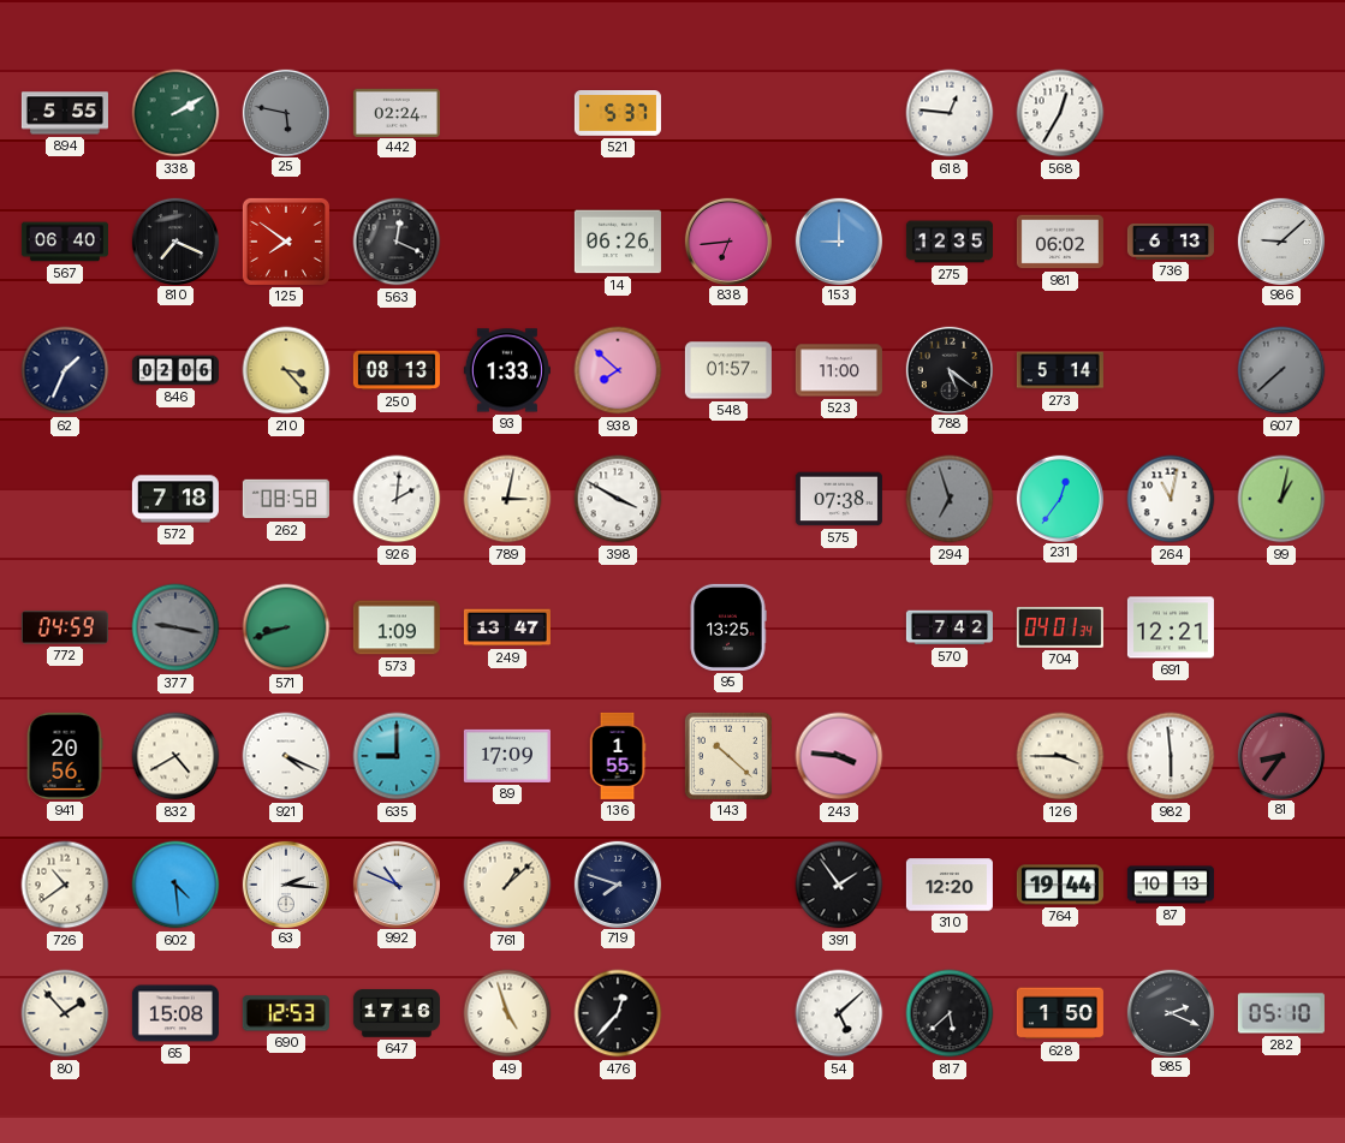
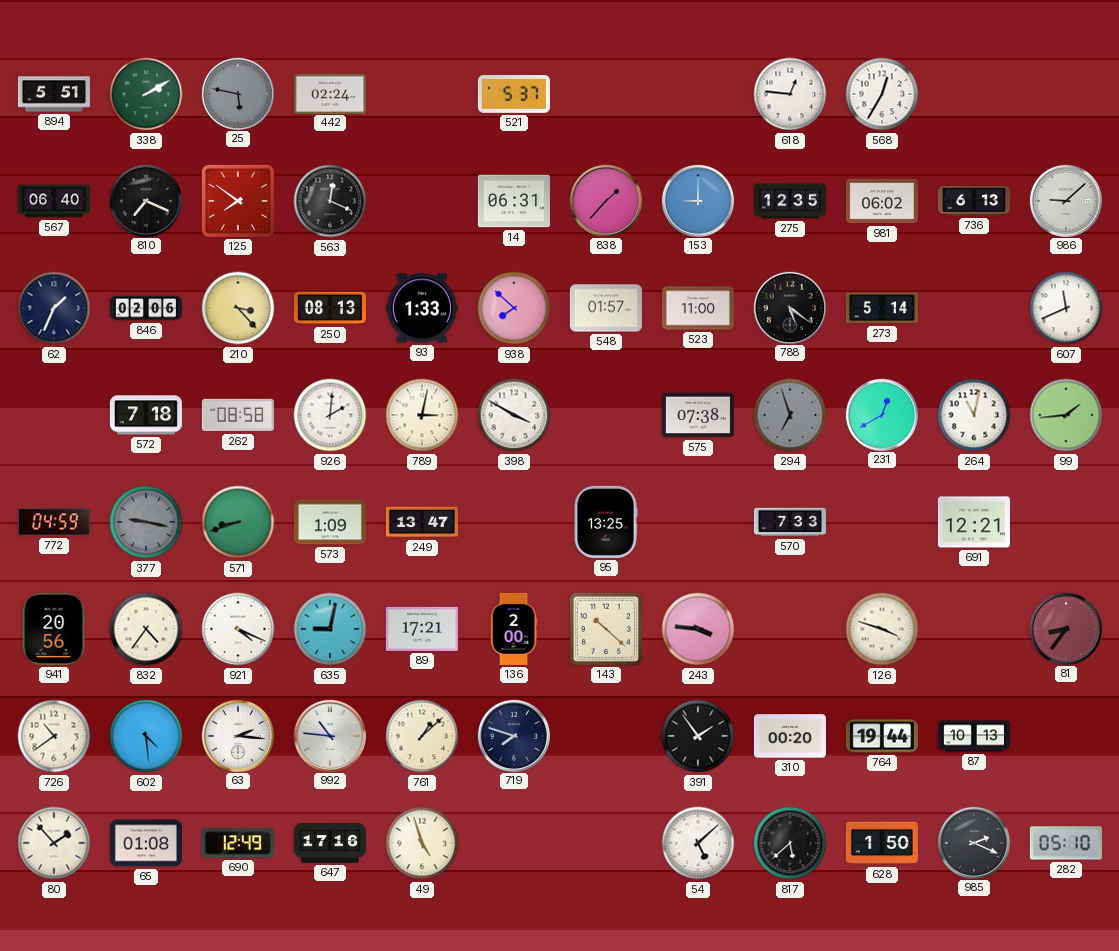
894: 5:55 -> 5:51
14: 06:26 -> 06:31
838: 6:44 -> 1:37
607: 7:38 -> 11:41
607 dial: grey -> white
231: 12:36 -> 12:40
99: 1:02 -> 1:44
570: 7:42 -> 7:33
704: 04:01 -> none
832: 4:40 -> 4:36
635: 9:00 -> 9:02
89: 17:09 -> 17:21
136: 1:55 -> 2:00
126: 3:45 -> 3:48
982: 5:59 -> none
992: 10:49 -> 10:46
310: 12:20 -> 00:20
65: 15:08 -> 01:08
690: 12:53 -> 12:49
476: 12:37 -> none
